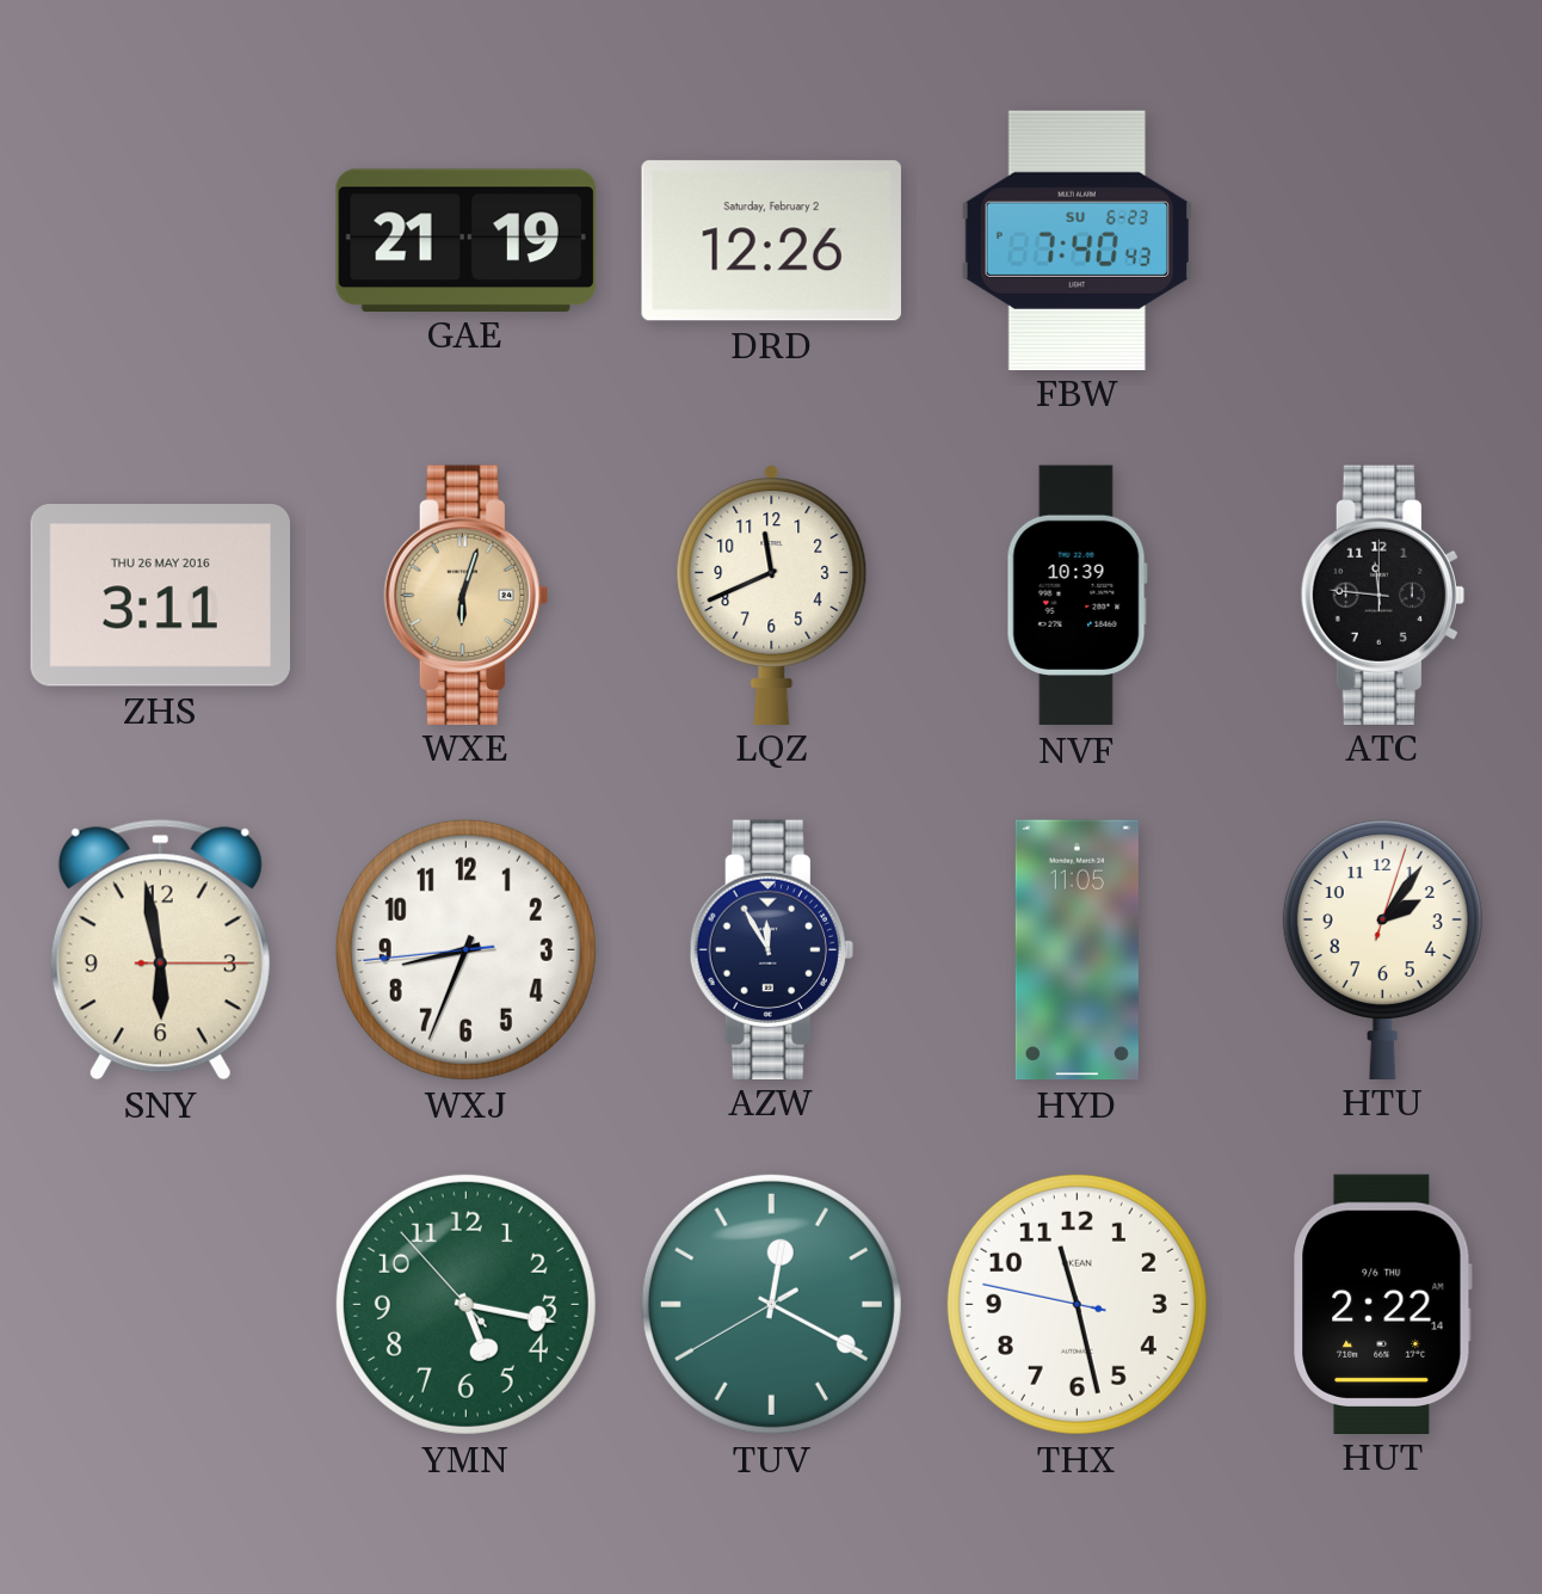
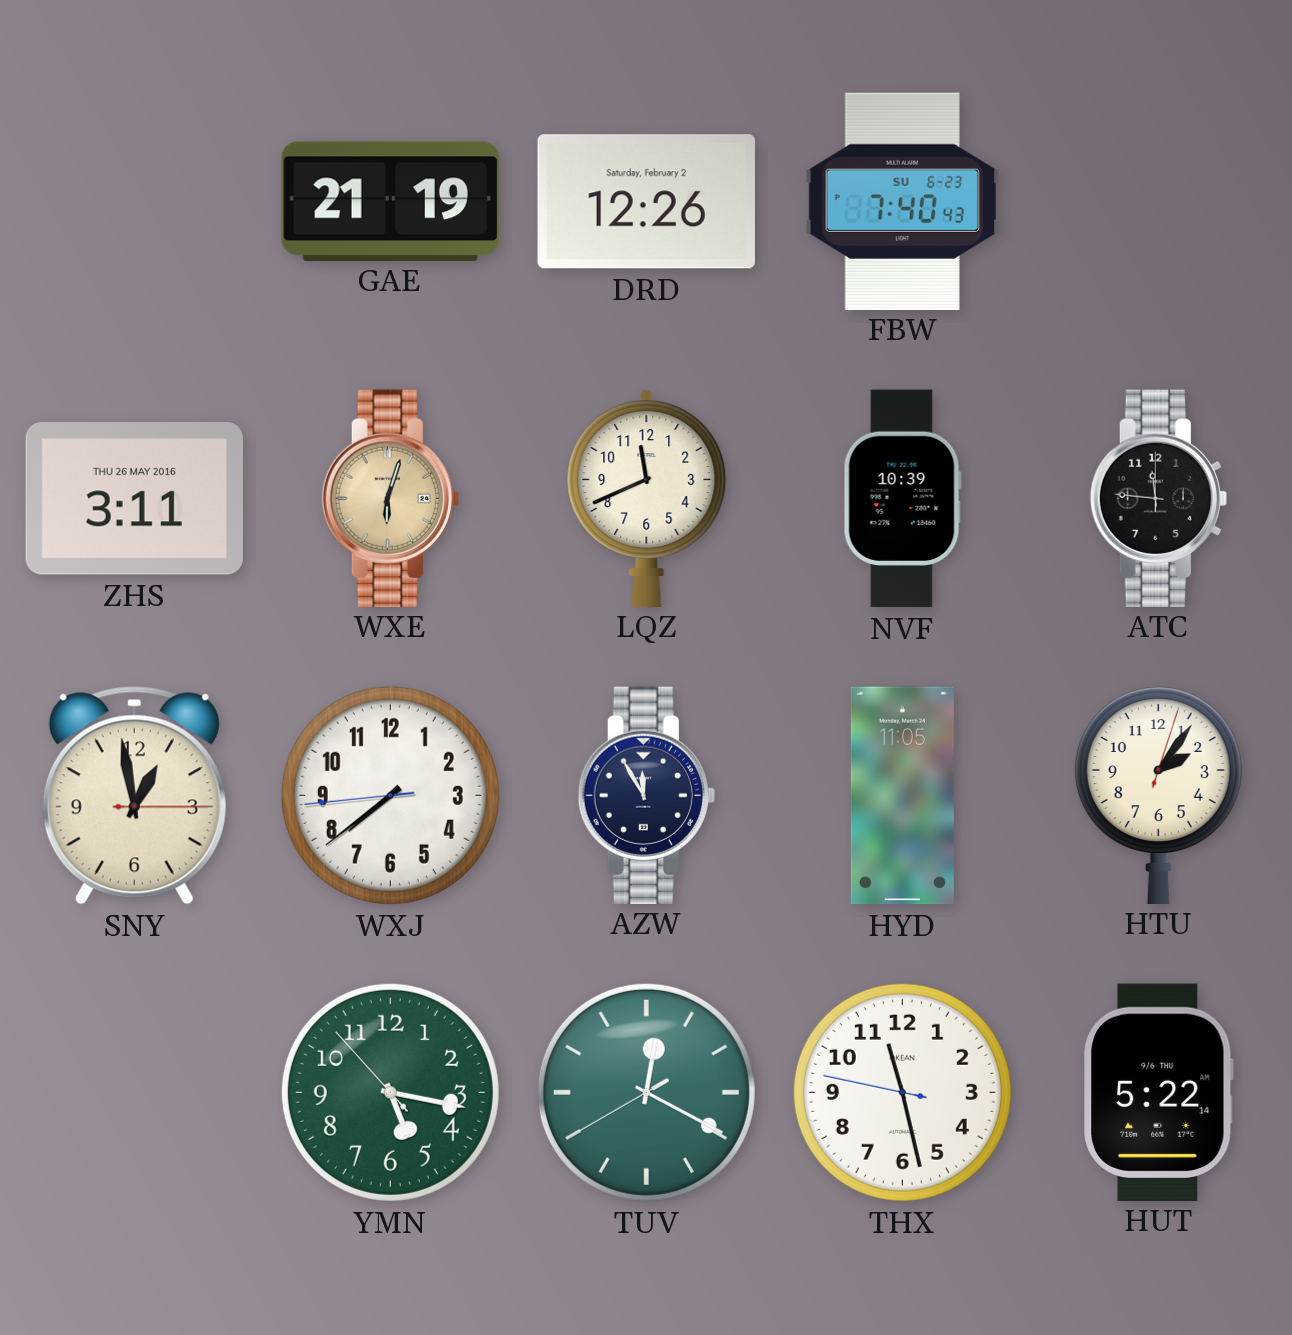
SNY: 5:58 -> 12:58
WXJ: 8:33 -> 7:38
HUT: 2:22 -> 5:22
